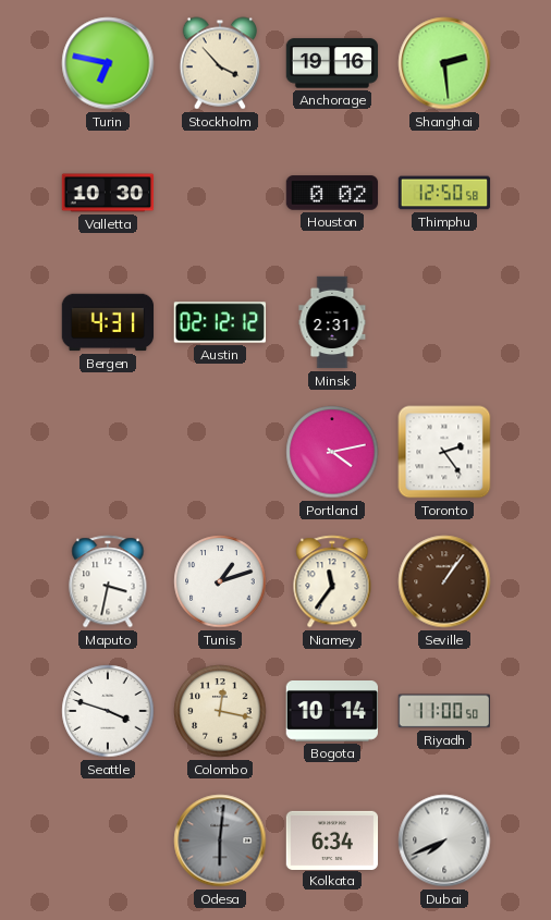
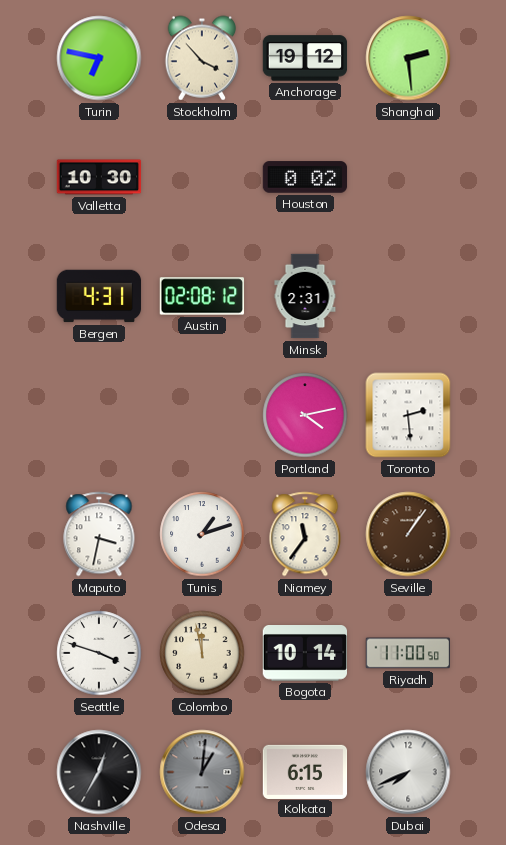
Anchorage: 19:16 -> 19:12
Thimphu: 12:50 -> none
Austin: 02:12 -> 02:08
Toronto: 2:24 -> 2:29
Colombo: 12:17 -> 11:58
Nashville: none -> 12:35
Odesa: 6:01 -> 1:01
Kolkata: 6:34 -> 6:15
